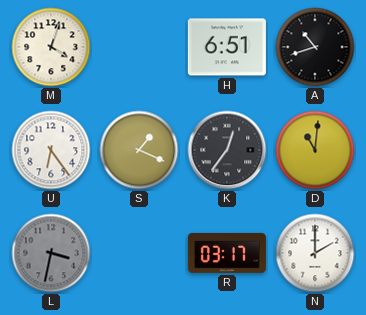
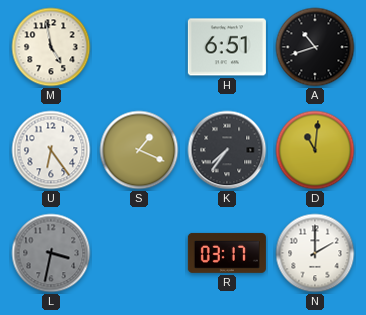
M: 4:03 -> 4:58
K: 12:36 -> 7:36
